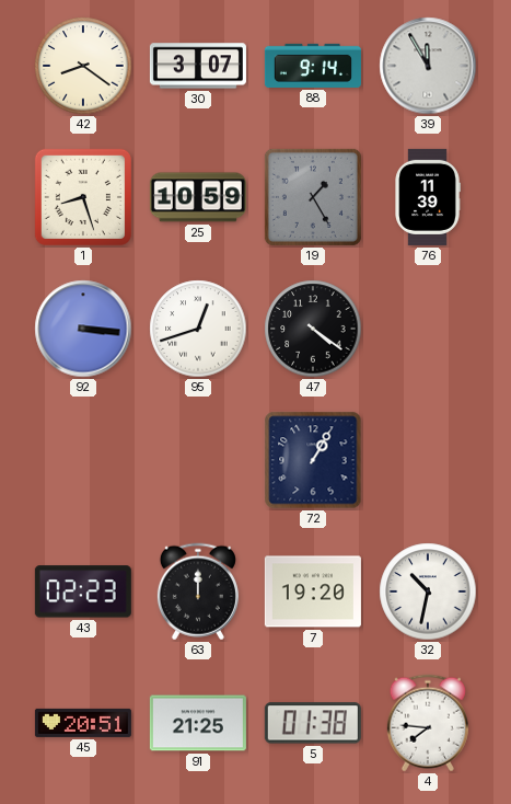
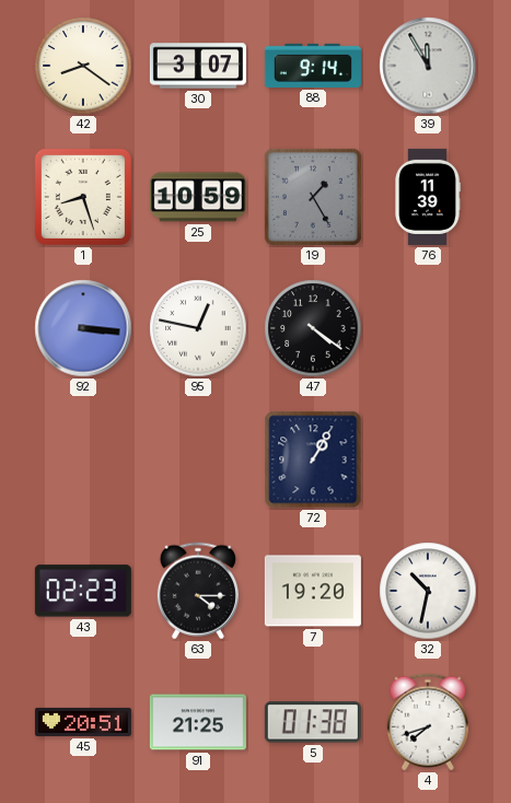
95: 12:42 -> 12:47
63: 12:00 -> 4:15
4: 7:46 -> 7:42
